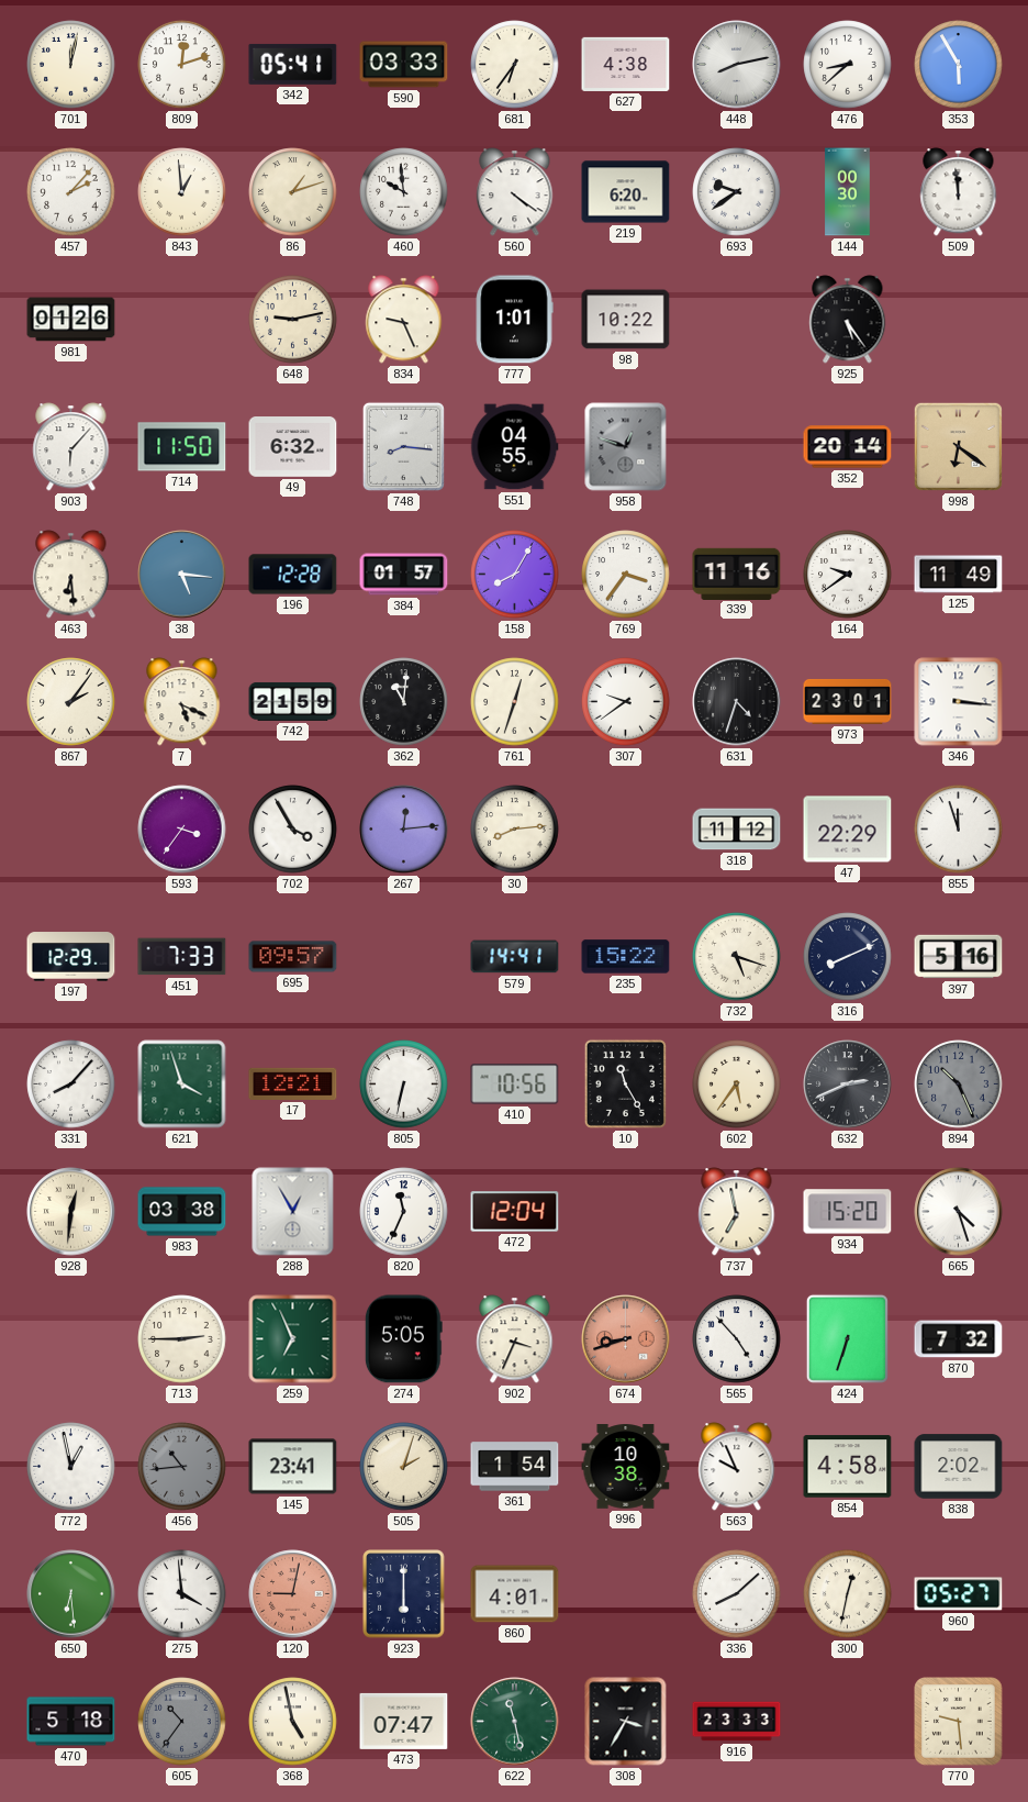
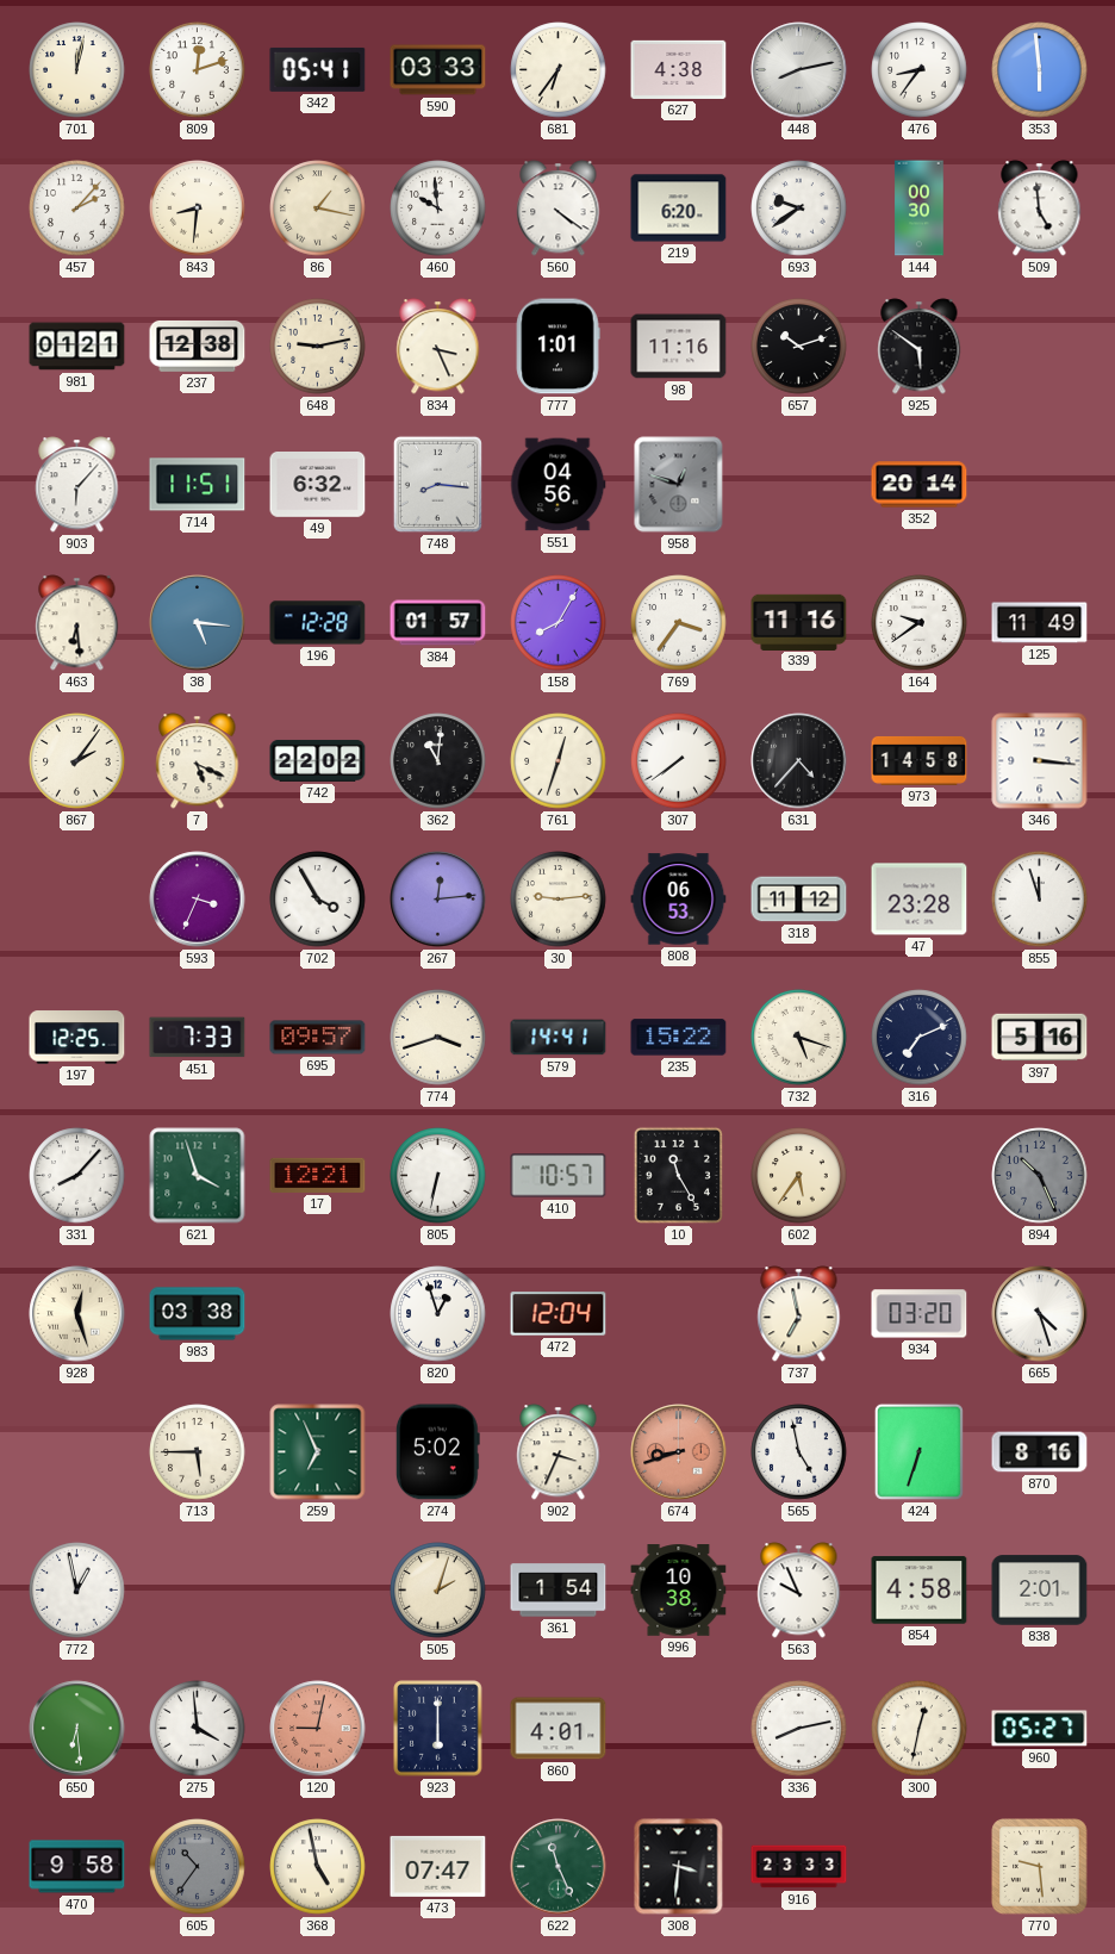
476: 8:38 -> 8:36
353: 5:55 -> 5:59
843: 12:59 -> 8:31
86: 1:12 -> 1:17
509: 11:59 -> 4:59
981: 01:26 -> 01:21
237: none -> 12:38
834: 9:26 -> 3:26
98: 10:22 -> 11:16
657: none -> 10:12
925: 5:24 -> 5:51
714: 11:50 -> 11:51
551: 04:55 -> 04:56
998: 6:21 -> none
742: 21:59 -> 22:02
307: 9:39 -> 7:39
631: 4:33 -> 4:37
973: 23:01 -> 14:58
593: 3:36 -> 3:34
30: 8:14 -> 9:14
808: none -> 06:53
47: 22:29 -> 23:28
197: 12:29 -> 12:25
774: none -> 3:42
316: 8:11 -> 7:11
410: 10:56 -> 10:57
632: 2:41 -> none
928: 12:31 -> 12:27
288: 12:55 -> none
820: 11:34 -> 12:57
934: 15:20 -> 03:20
713: 2:45 -> 5:45
274: 5:05 -> 5:02
565: 4:53 -> 4:58
870: 7:32 -> 8:16
456: 10:44 -> none
145: 23:41 -> none
838: 2:02 -> 2:01
336: 8:08 -> 8:13
470: 5:18 -> 9:58
622: 11:28 -> 11:26
308: 3:35 -> 3:31
